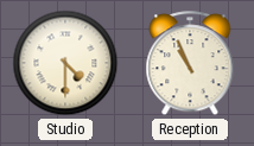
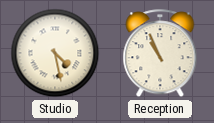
Studio: 4:30 -> 4:28
